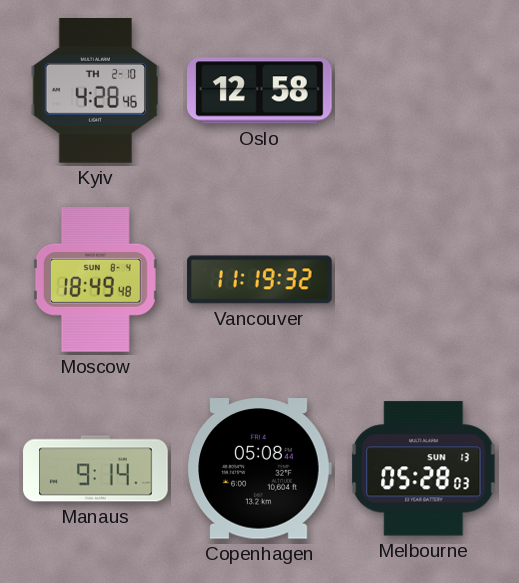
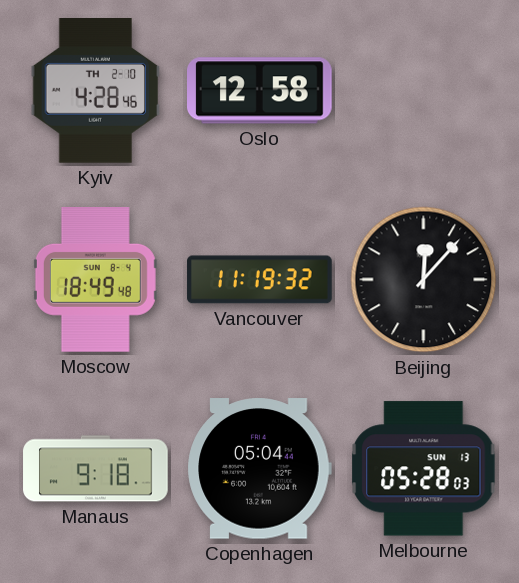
Beijing: none -> 12:07
Manaus: 9:14 -> 9:18
Copenhagen: 05:08 -> 05:04
